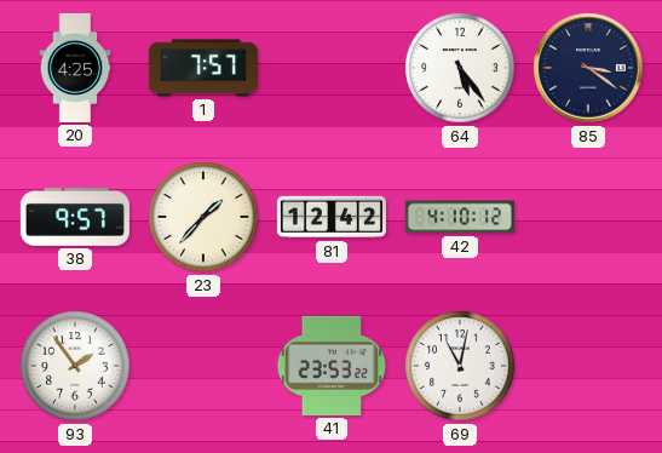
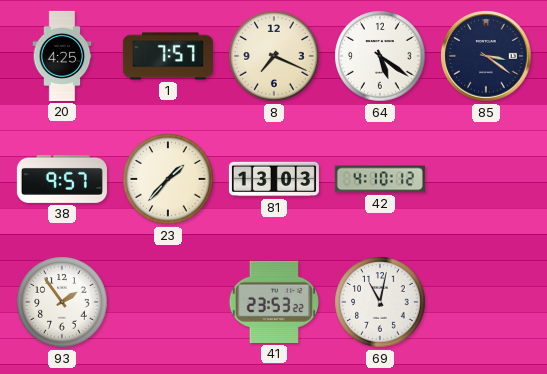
8: none -> 7:19
64: 5:24 -> 5:21
81: 12:42 -> 13:03
